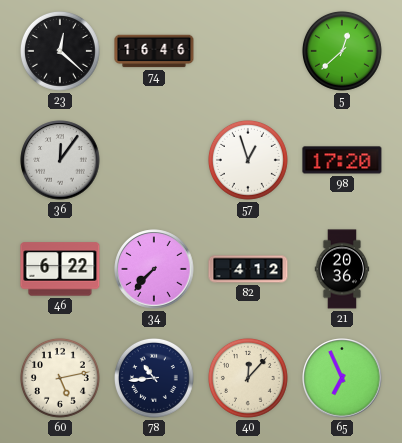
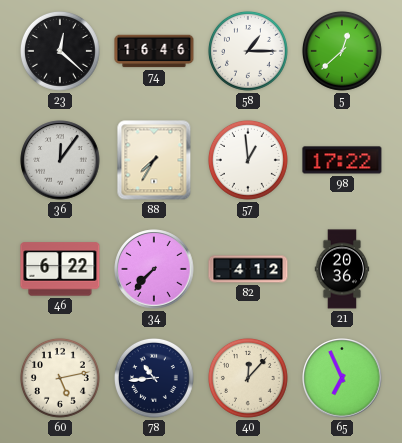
58: none -> 1:15
88: none -> 7:35
57: 12:57 -> 12:59
98: 17:20 -> 17:22
